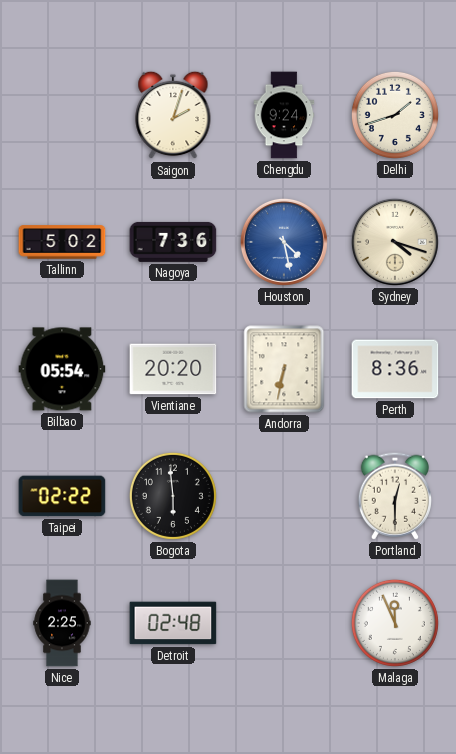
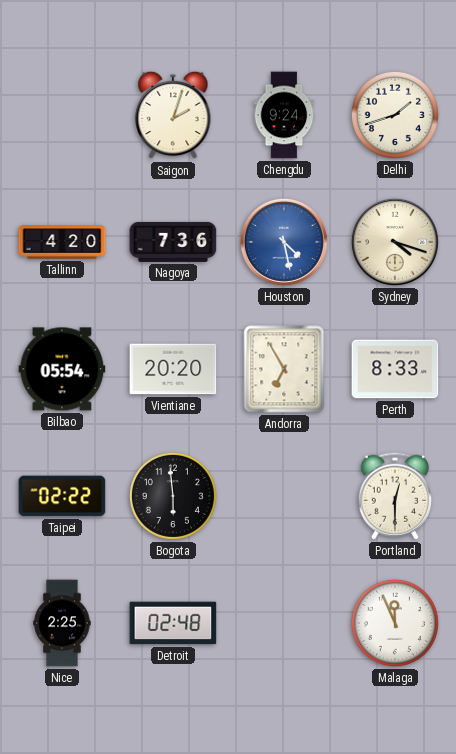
Tallinn: 5:02 -> 4:20
Andorra: 6:32 -> 6:55
Perth: 8:36 -> 8:33
